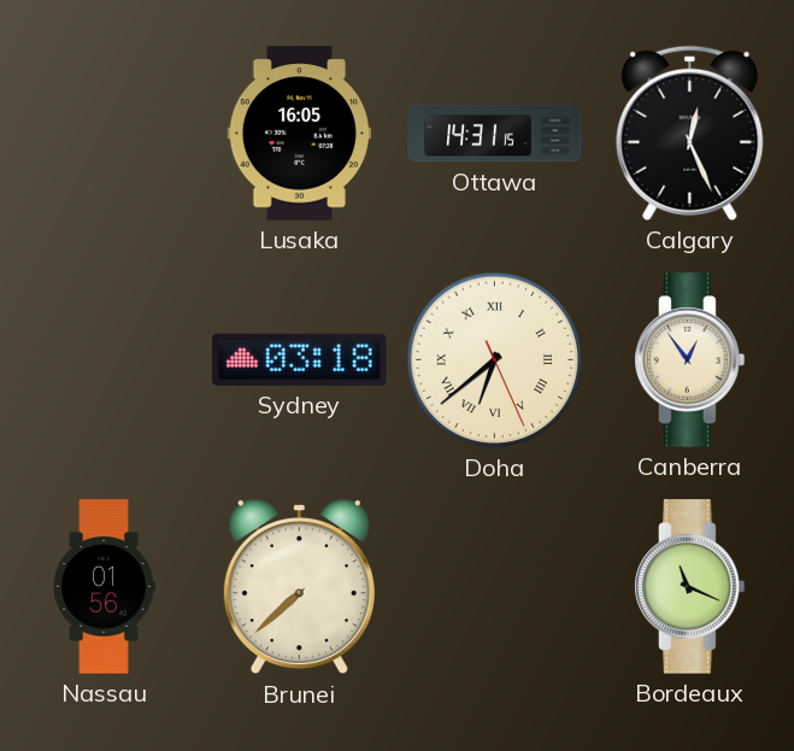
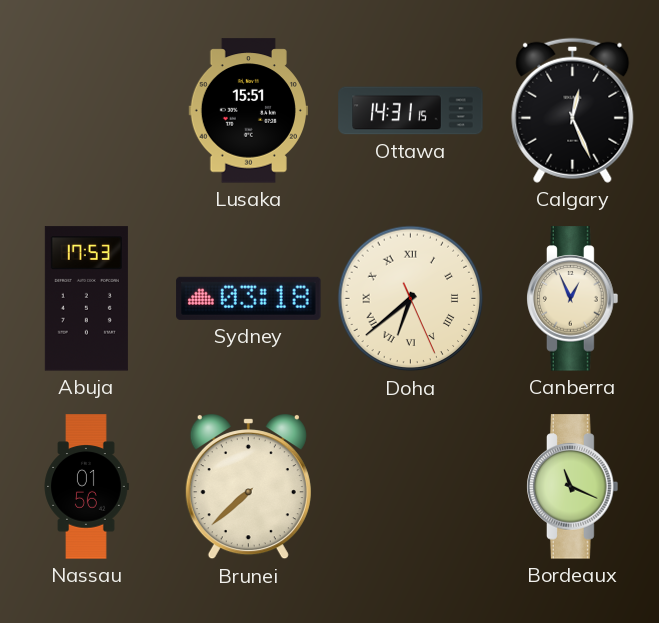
Lusaka: 16:05 -> 15:51
Abuja: none -> 17:53
Canberra: 12:54 -> 12:56
